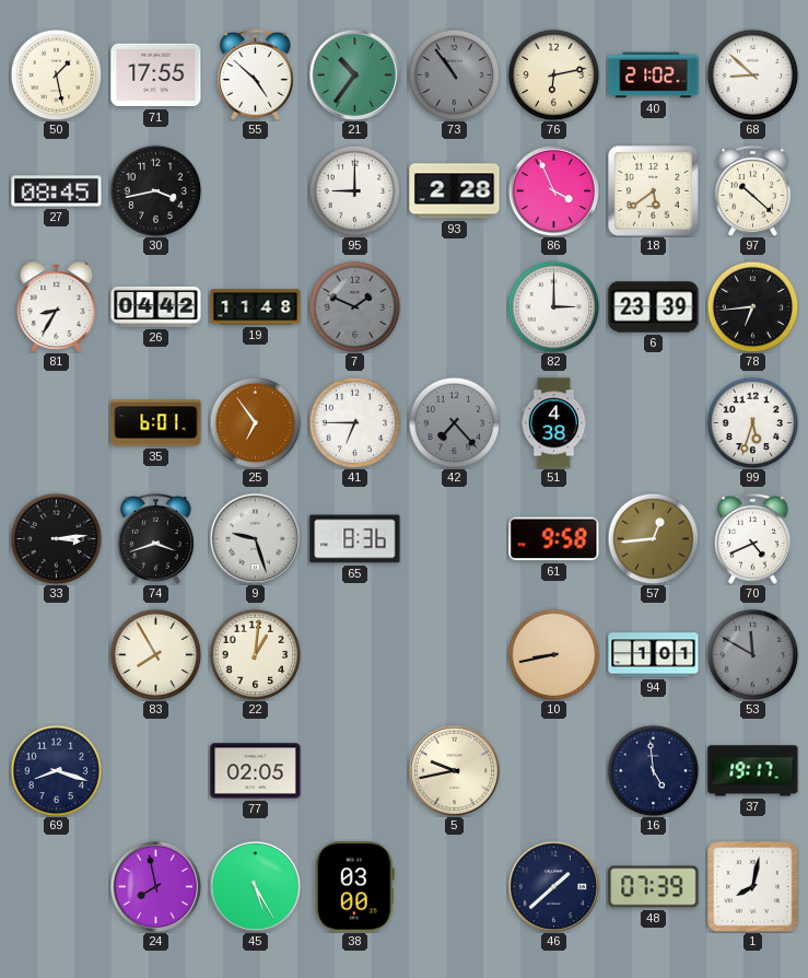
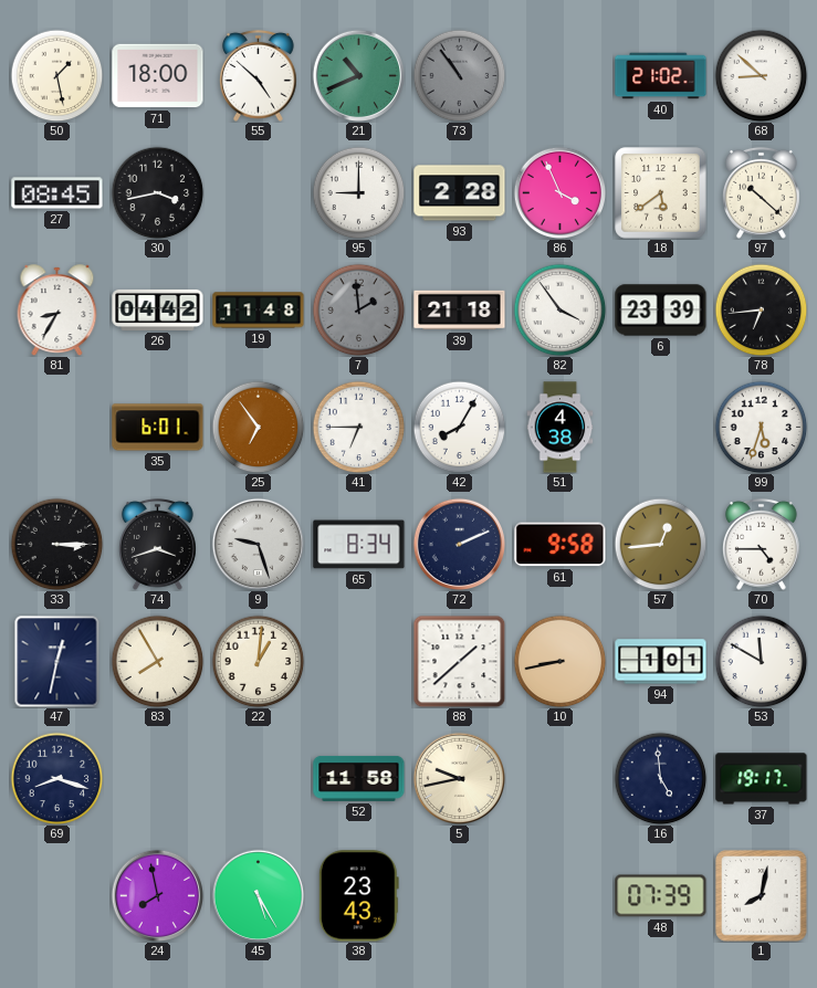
71: 17:55 -> 18:00
21: 10:36 -> 10:41
76: 6:13 -> none
7: 1:49 -> 1:59
39: none -> 21:18
82: 3:00 -> 3:54
42: 7:23 -> 8:05
42 dial: grey -> white
33: 3:14 -> 3:15
65: 8:36 -> 8:34
72: none -> 2:11
70: 4:41 -> 4:45
47: none -> 12:32
88: none -> 1:38
53 dial: grey -> white
77: 02:05 -> none
52: none -> 11:58
38: 03:00 -> 23:43
46: 1:38 -> none
